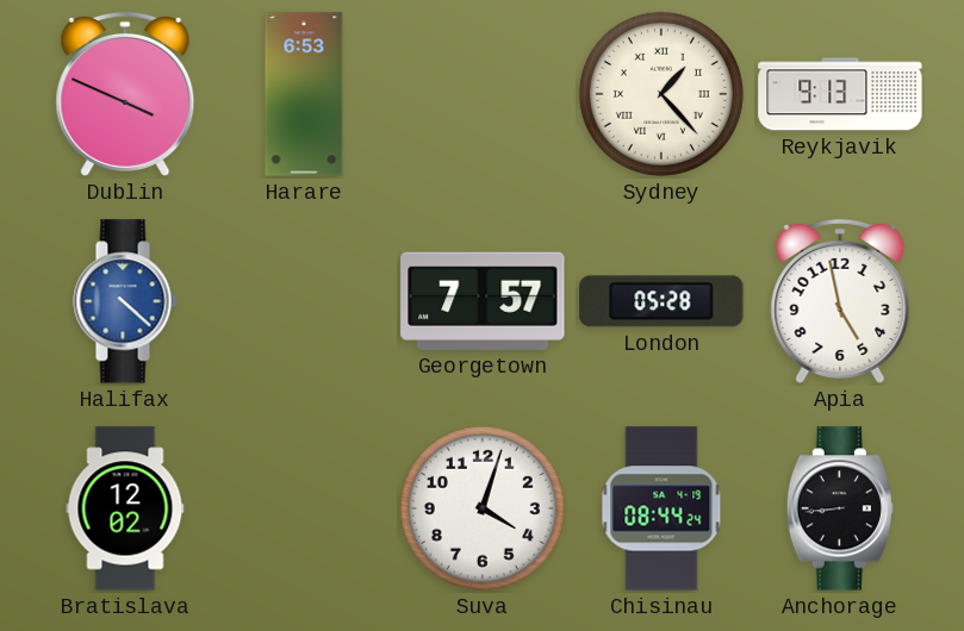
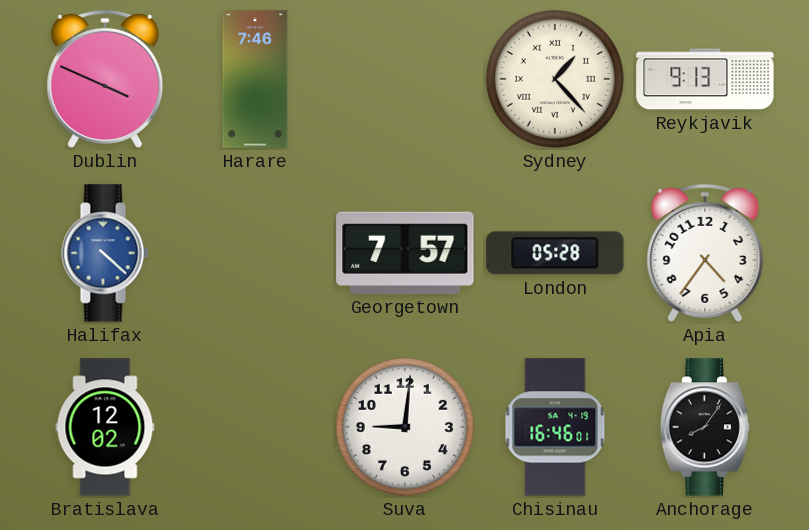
Harare: 6:53 -> 7:46
Apia: 4:58 -> 4:36
Suva: 4:03 -> 9:01
Chisinau: 08:44 -> 16:46
Anchorage: 8:44 -> 8:06
